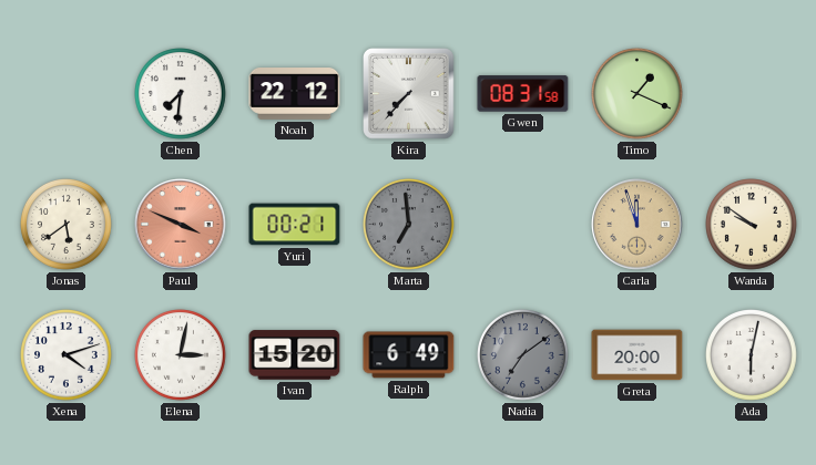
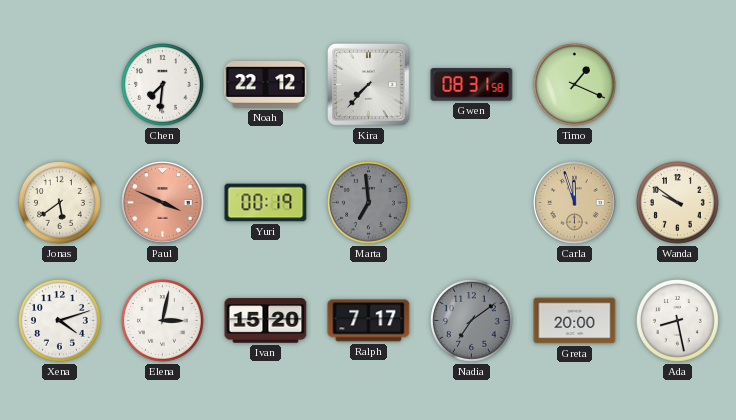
Yuri: 00:21 -> 00:19
Ralph: 6:49 -> 7:17
Ada: 6:02 -> 8:28
